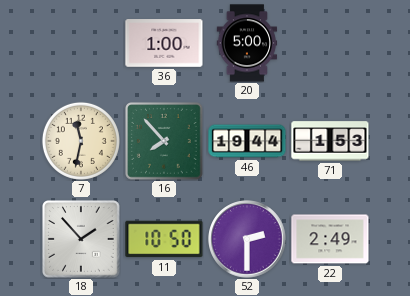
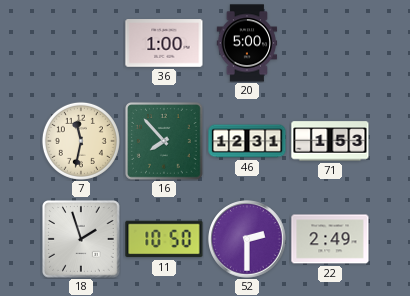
46: 19:44 -> 12:31
18: 1:53 -> 1:57
